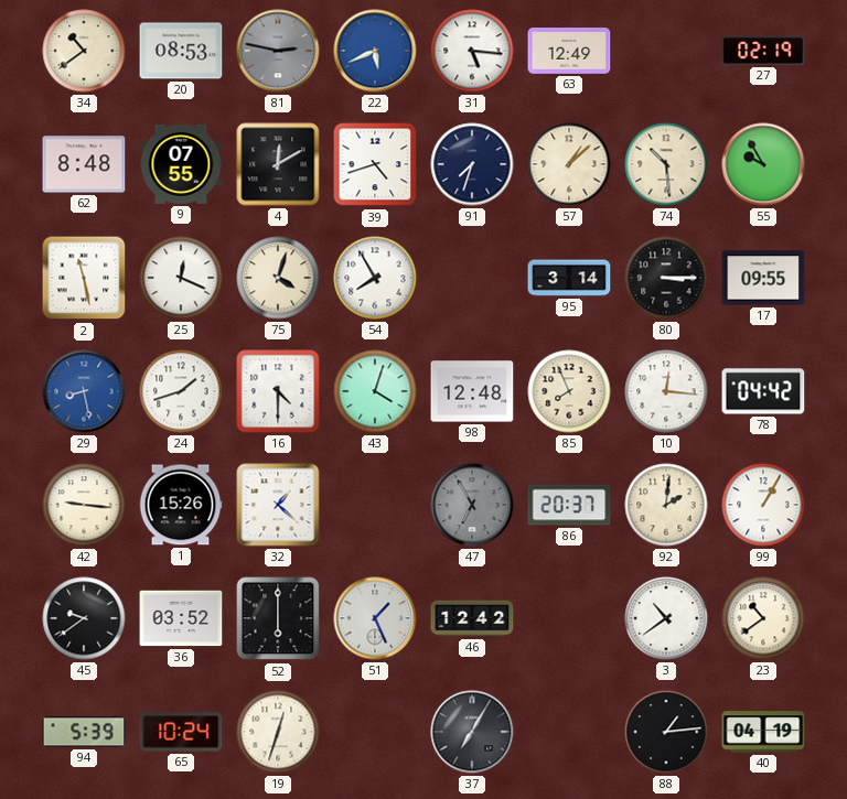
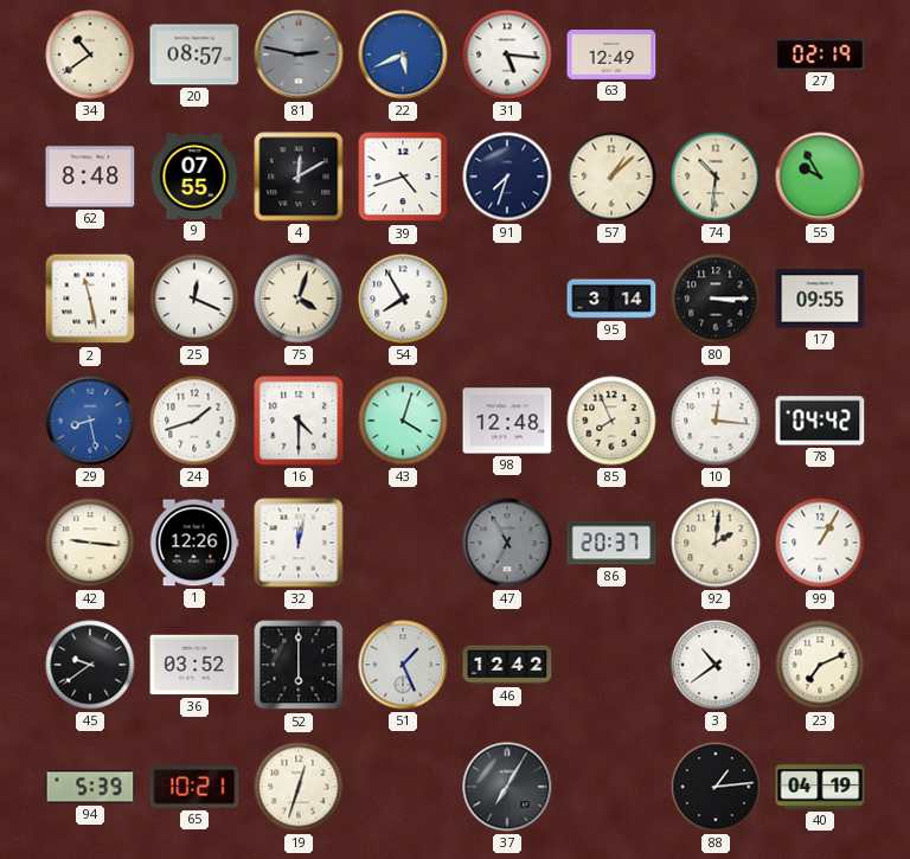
20: 08:53 -> 08:57
74: 10:29 -> 10:31
1: 15:26 -> 12:26
32: 1:22 -> 12:02
23: 10:39 -> 7:11
65: 10:24 -> 10:21
